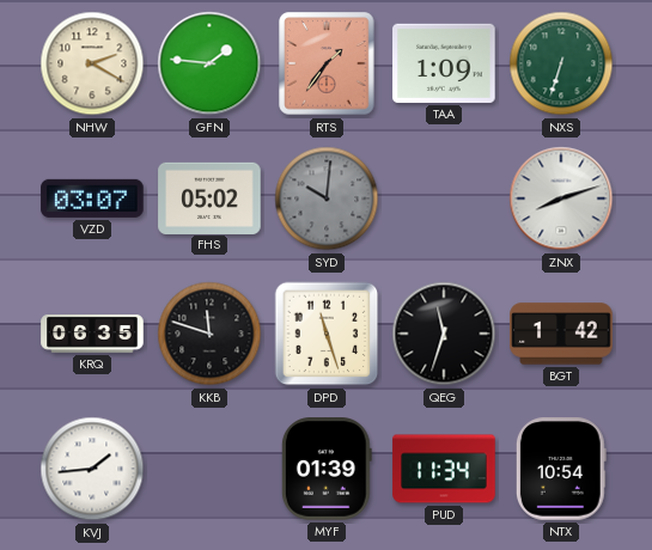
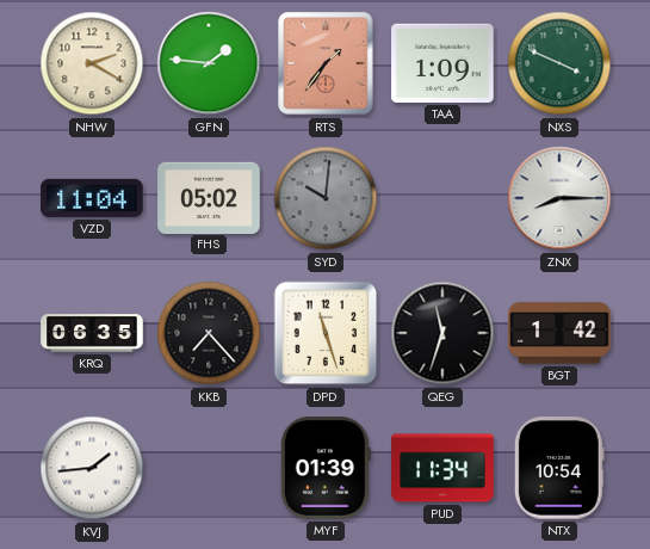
NXS: 6:33 -> 3:49
VZD: 03:07 -> 11:04
ZNX: 8:12 -> 8:15
KKB: 11:48 -> 7:23
